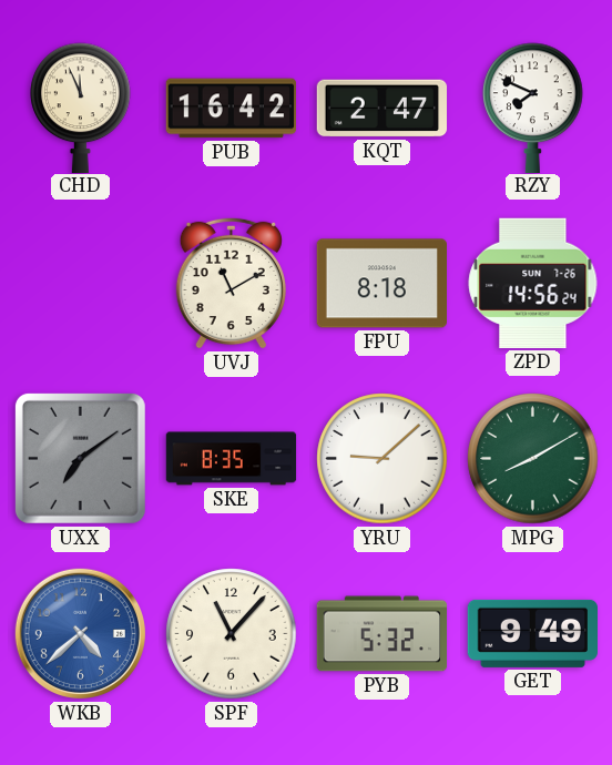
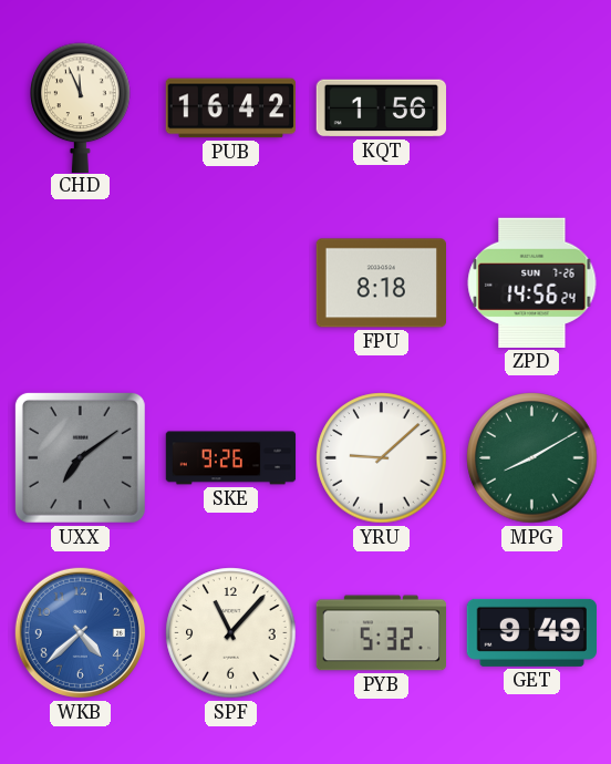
KQT: 2:47 -> 1:56
RZY: 7:49 -> none
UVJ: 11:10 -> none
SKE: 8:35 -> 9:26
